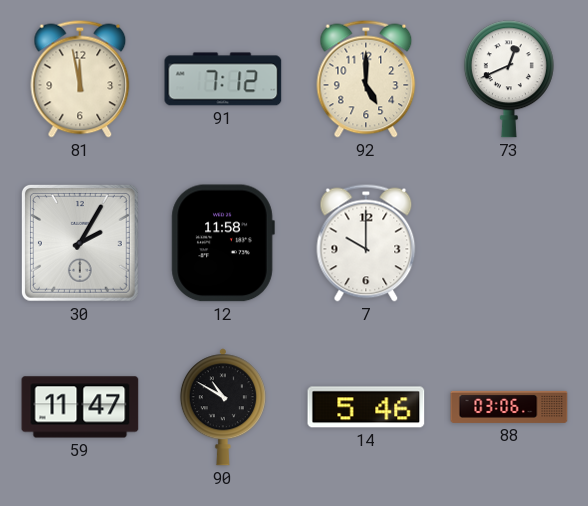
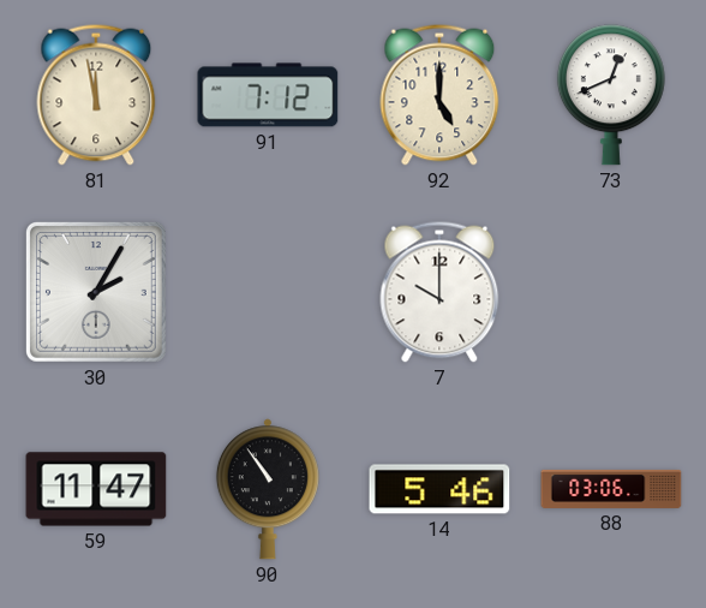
12: 11:58 -> none
90: 10:50 -> 10:54
